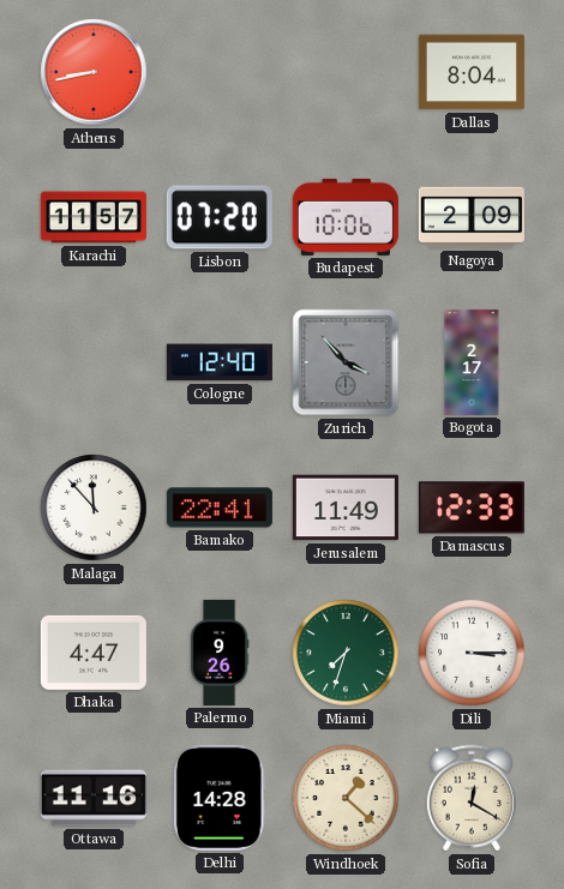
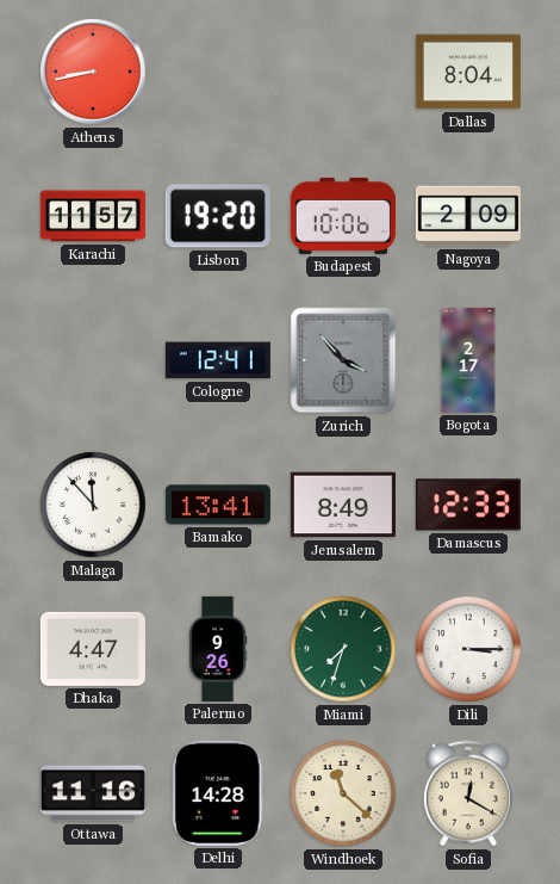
Lisbon: 07:20 -> 19:20
Cologne: 12:40 -> 12:41
Bamako: 22:41 -> 13:41
Jerusalem: 11:49 -> 8:49
Windhoek: 1:22 -> 11:22
